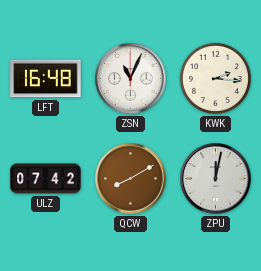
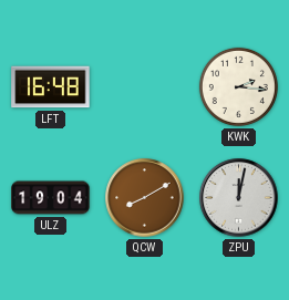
ZSN: 11:04 -> none
ULZ: 07:42 -> 19:04
